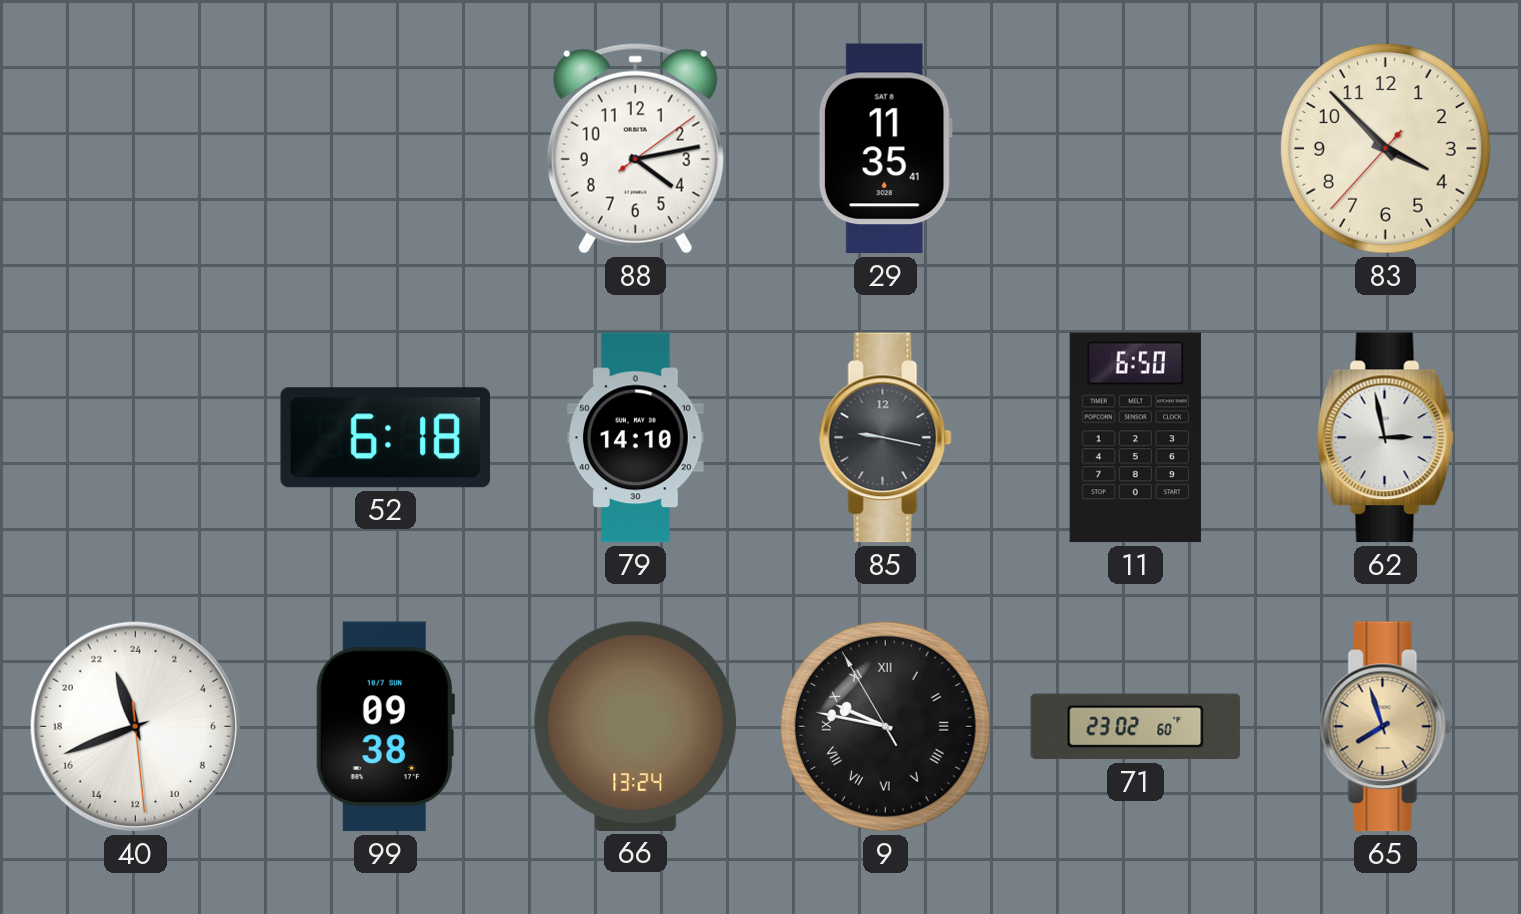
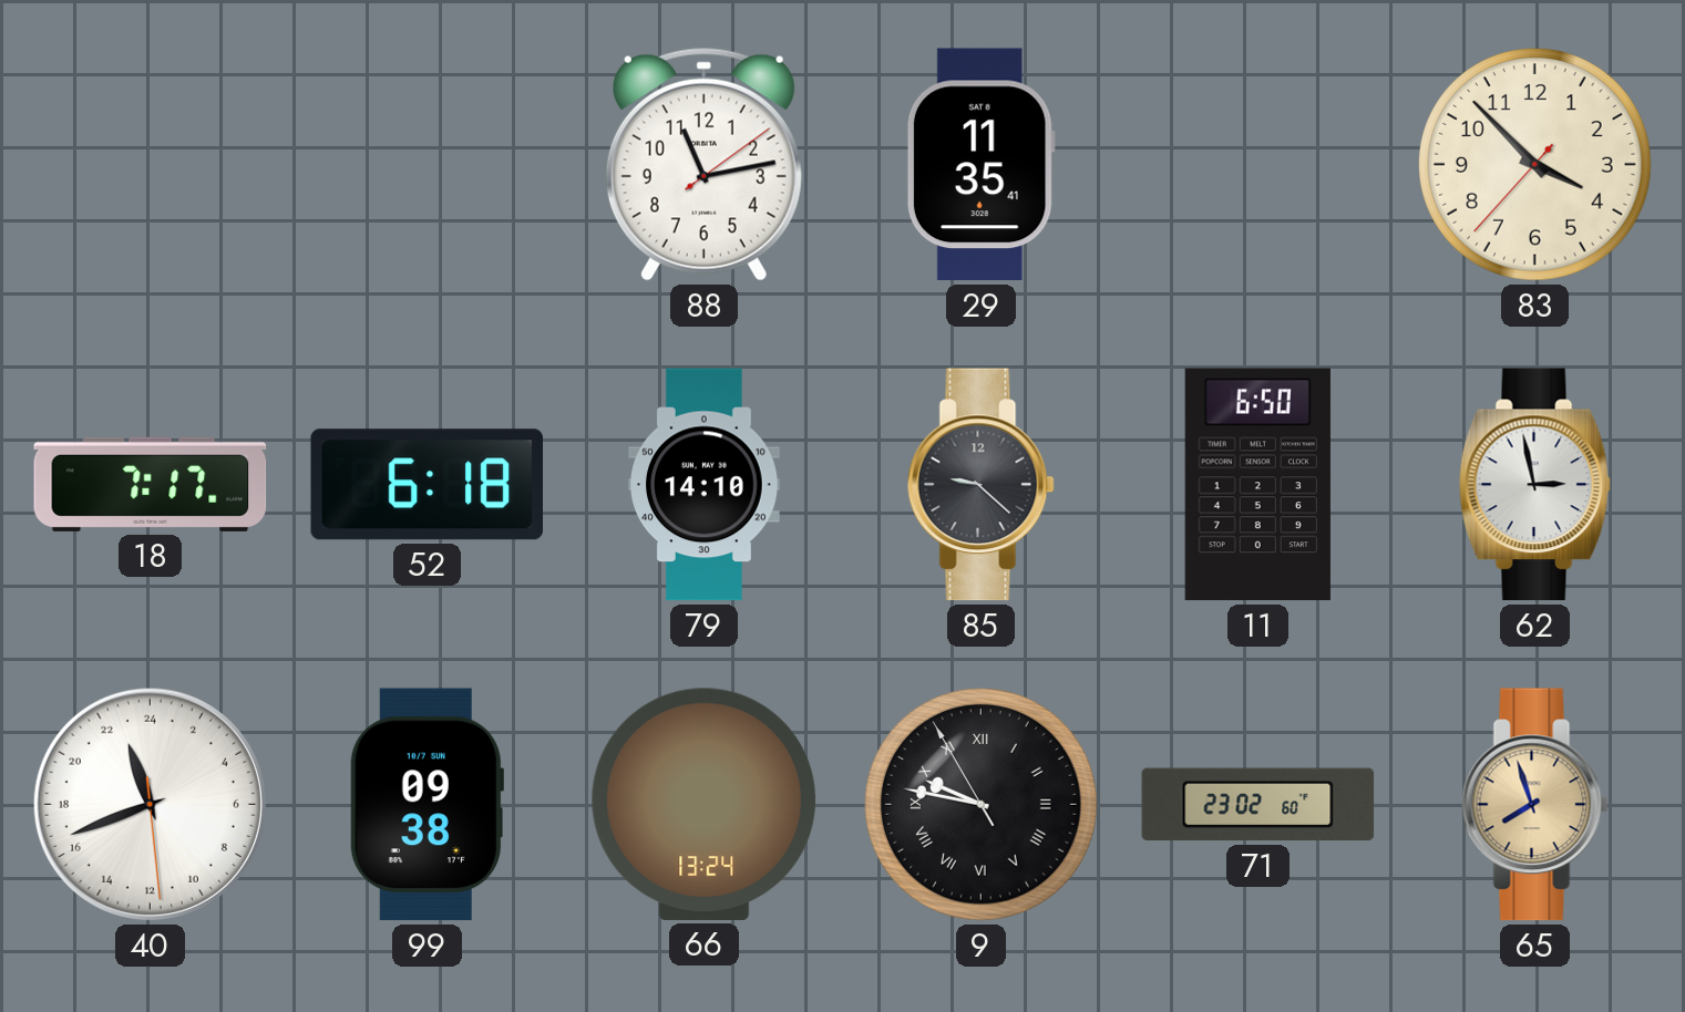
88: 4:13 -> 11:13
18: none -> 7:17
85: 9:17 -> 9:22
